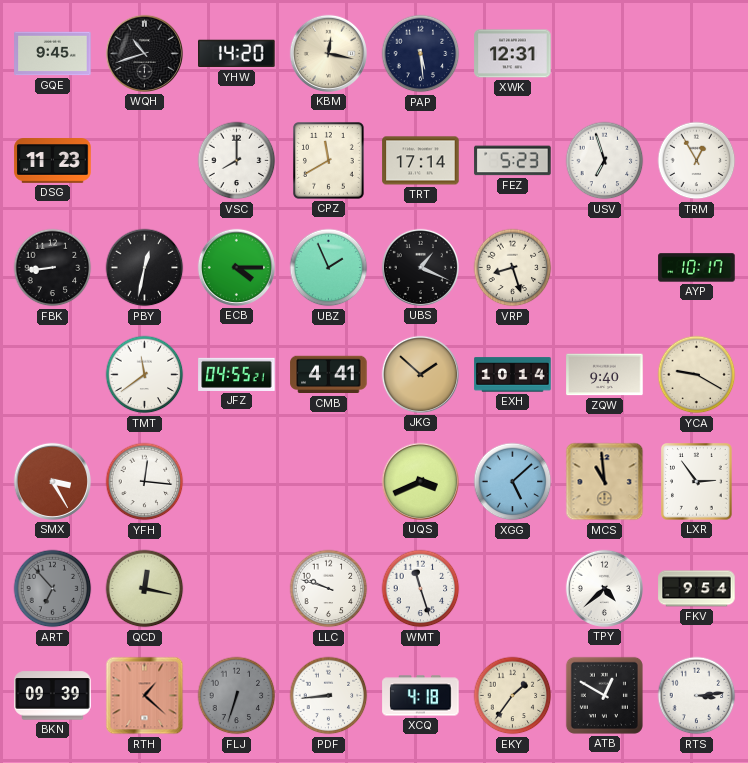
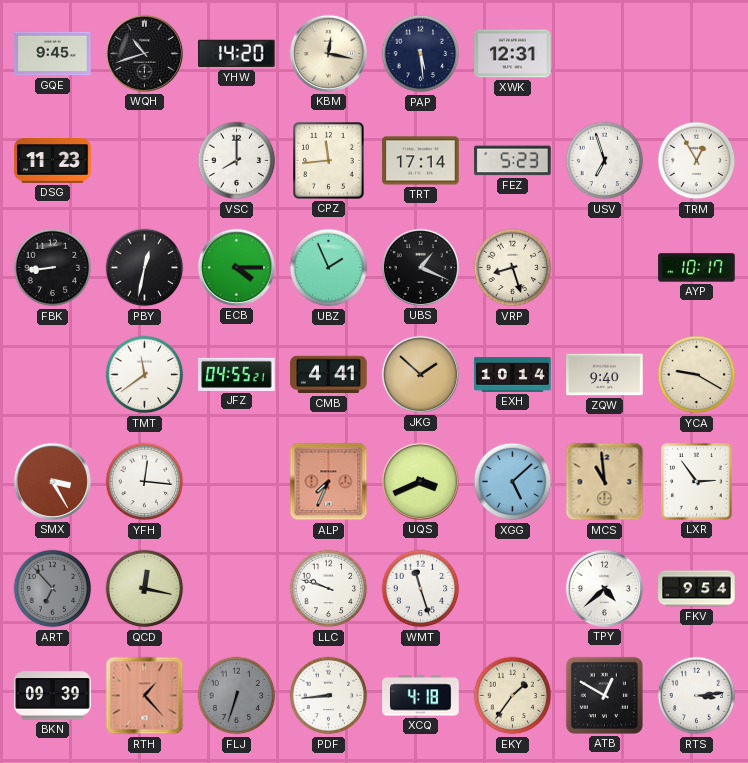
CPZ: 11:40 -> 11:44
ALP: none -> 7:34
RTH: 1:22 -> 1:23
